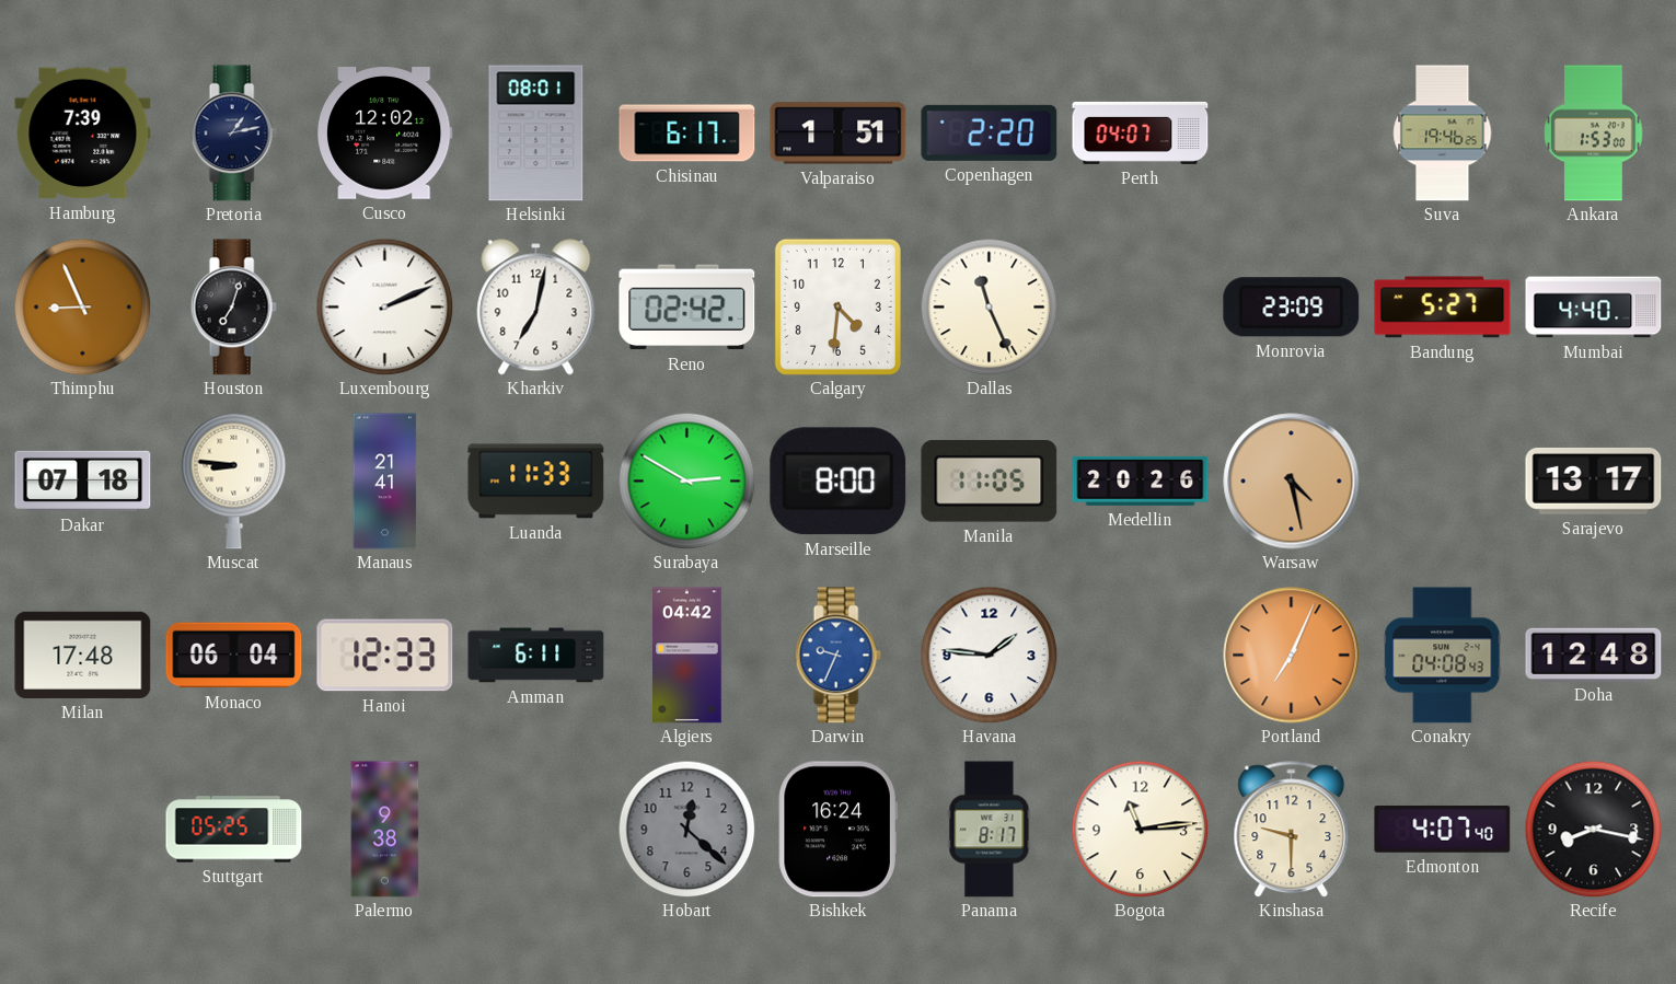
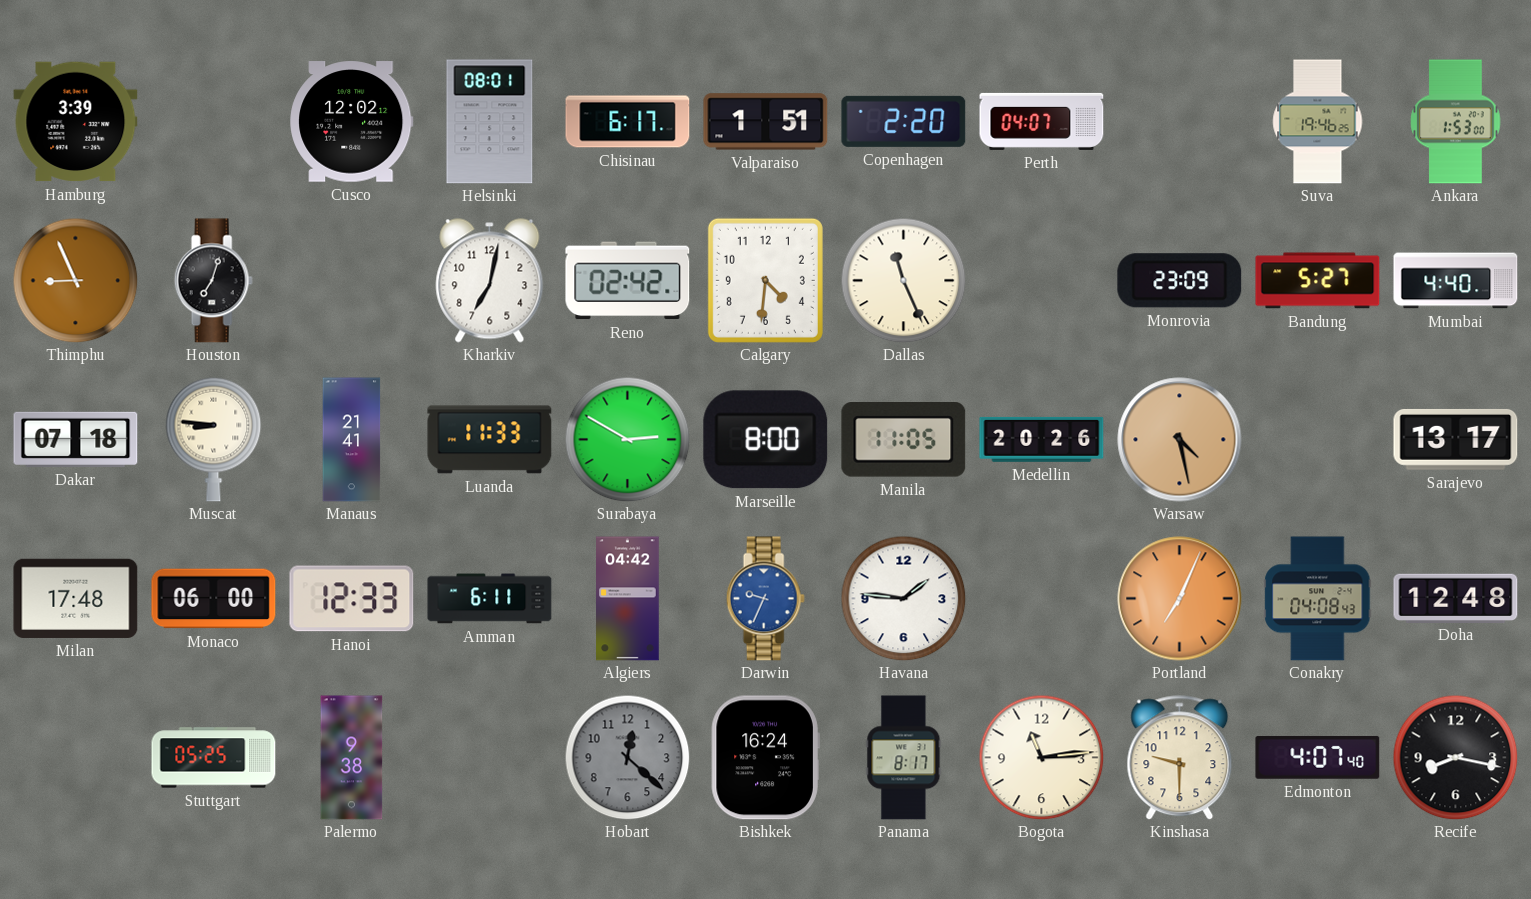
Hamburg: 7:39 -> 3:39
Pretoria: 1:13 -> none
Luxembourg: 2:11 -> none
Monaco: 06:04 -> 06:00
